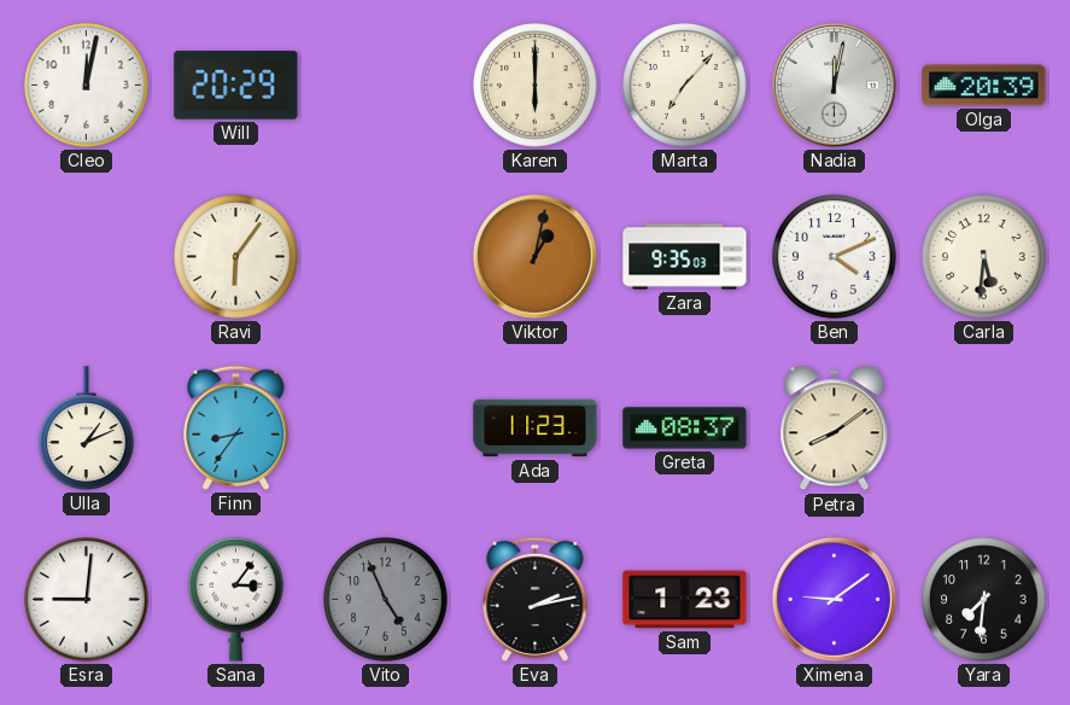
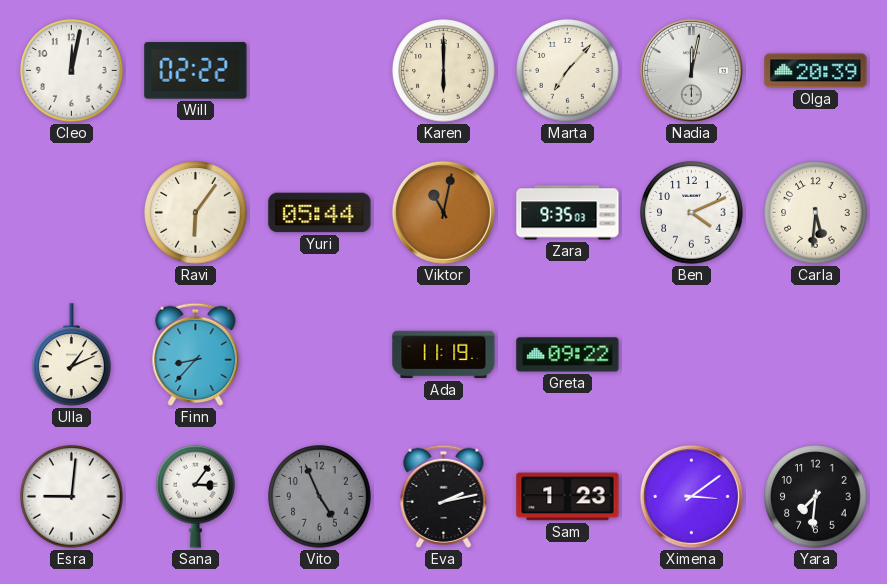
Will: 20:29 -> 02:22
Yuri: none -> 05:44
Viktor: 1:02 -> 11:02
Finn: 8:36 -> 8:37
Ada: 11:23 -> 11:19
Greta: 08:37 -> 09:22
Petra: 8:09 -> none
Ximena: 9:09 -> 3:09
